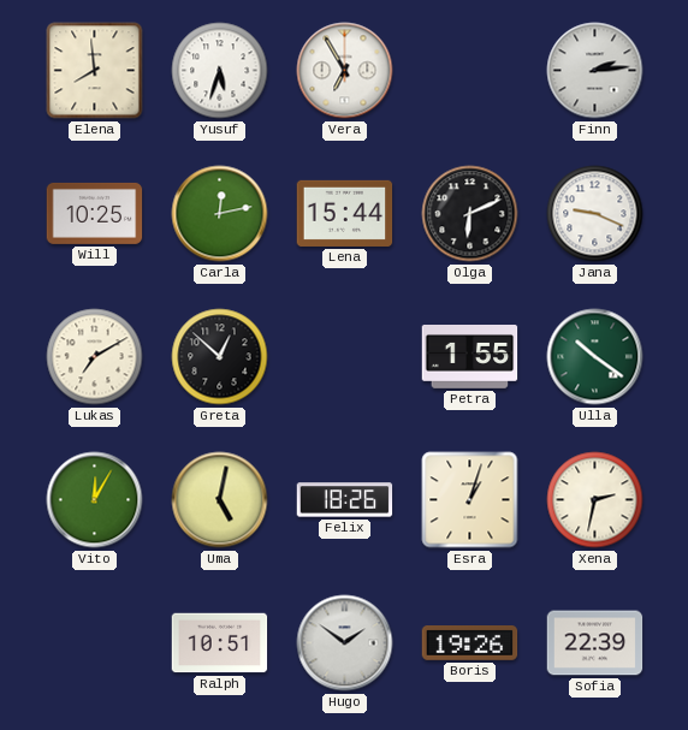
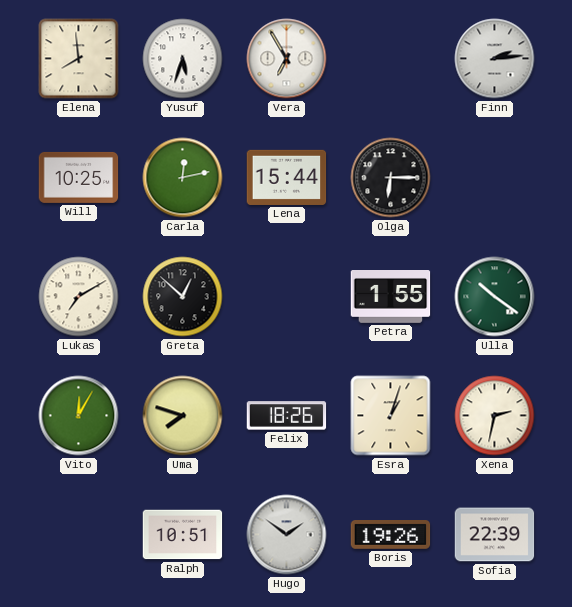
Olga: 6:11 -> 6:15
Jana: 9:19 -> none
Uma: 5:02 -> 7:48
